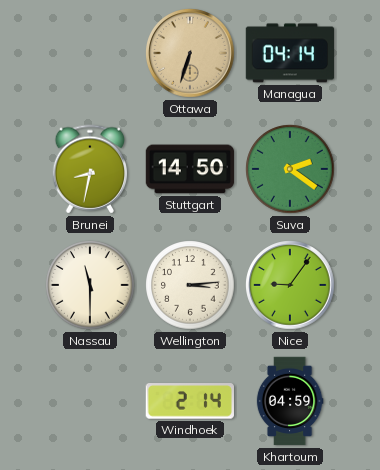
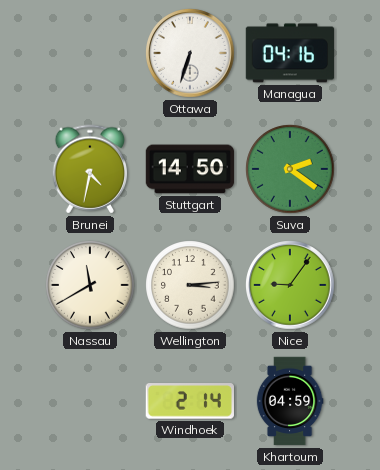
Ottawa dial: champagne -> white
Managua: 04:14 -> 04:16
Brunei: 8:32 -> 4:32
Nassau: 11:30 -> 11:40
